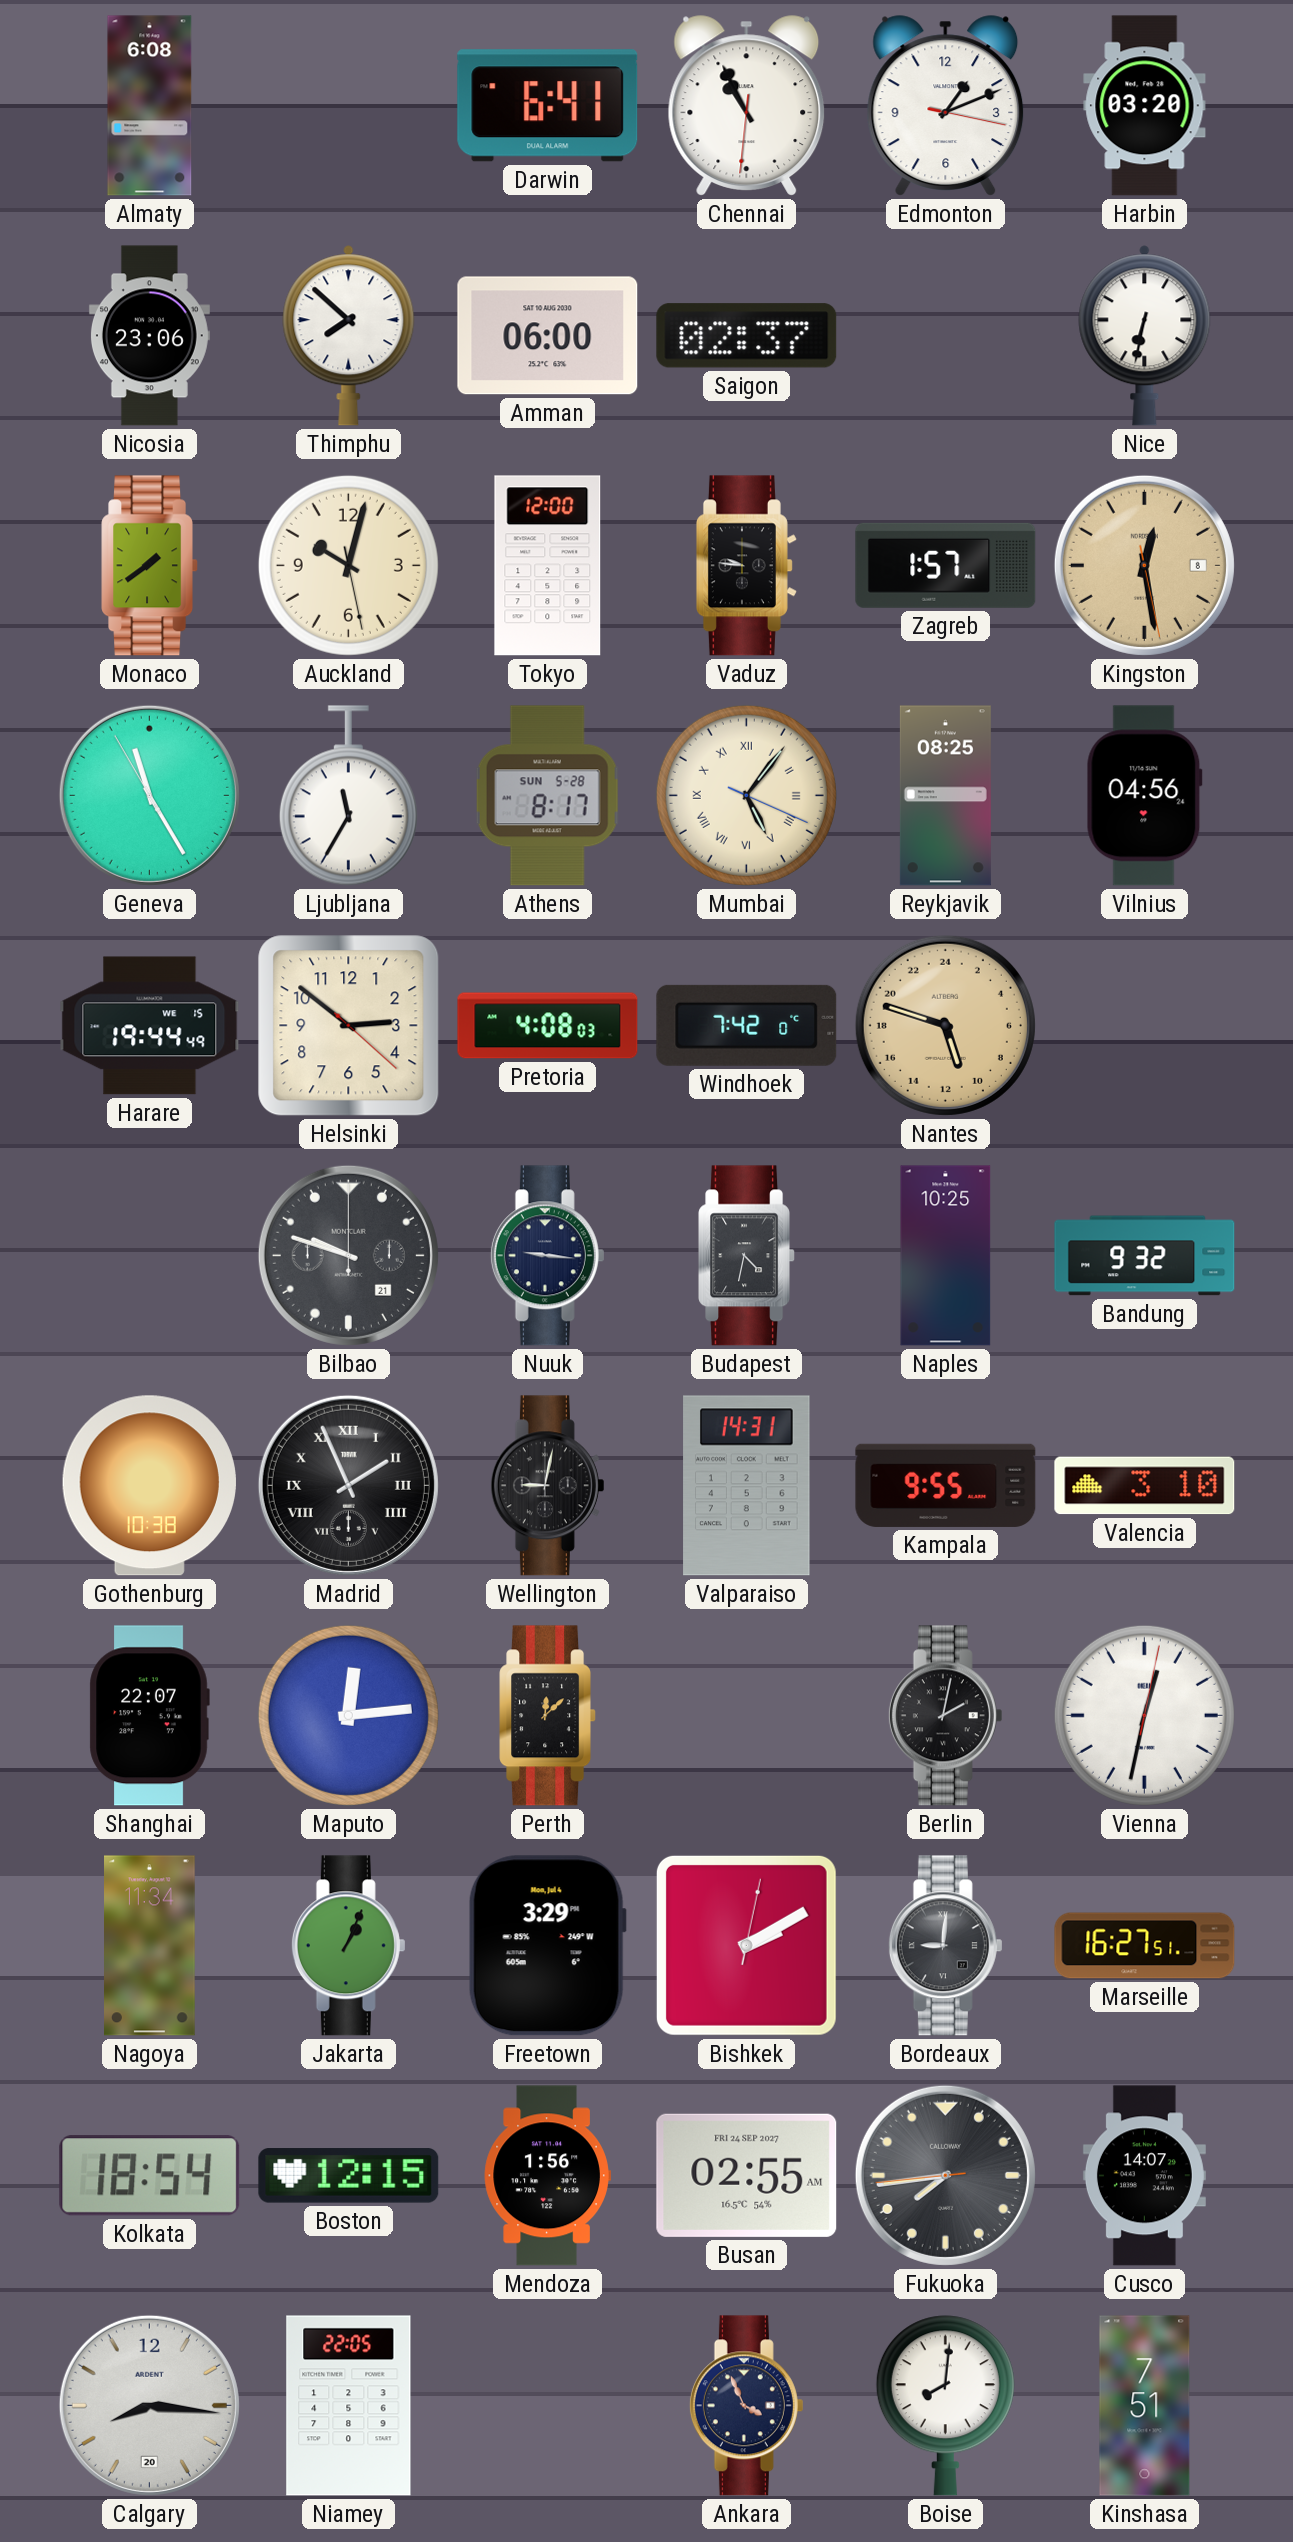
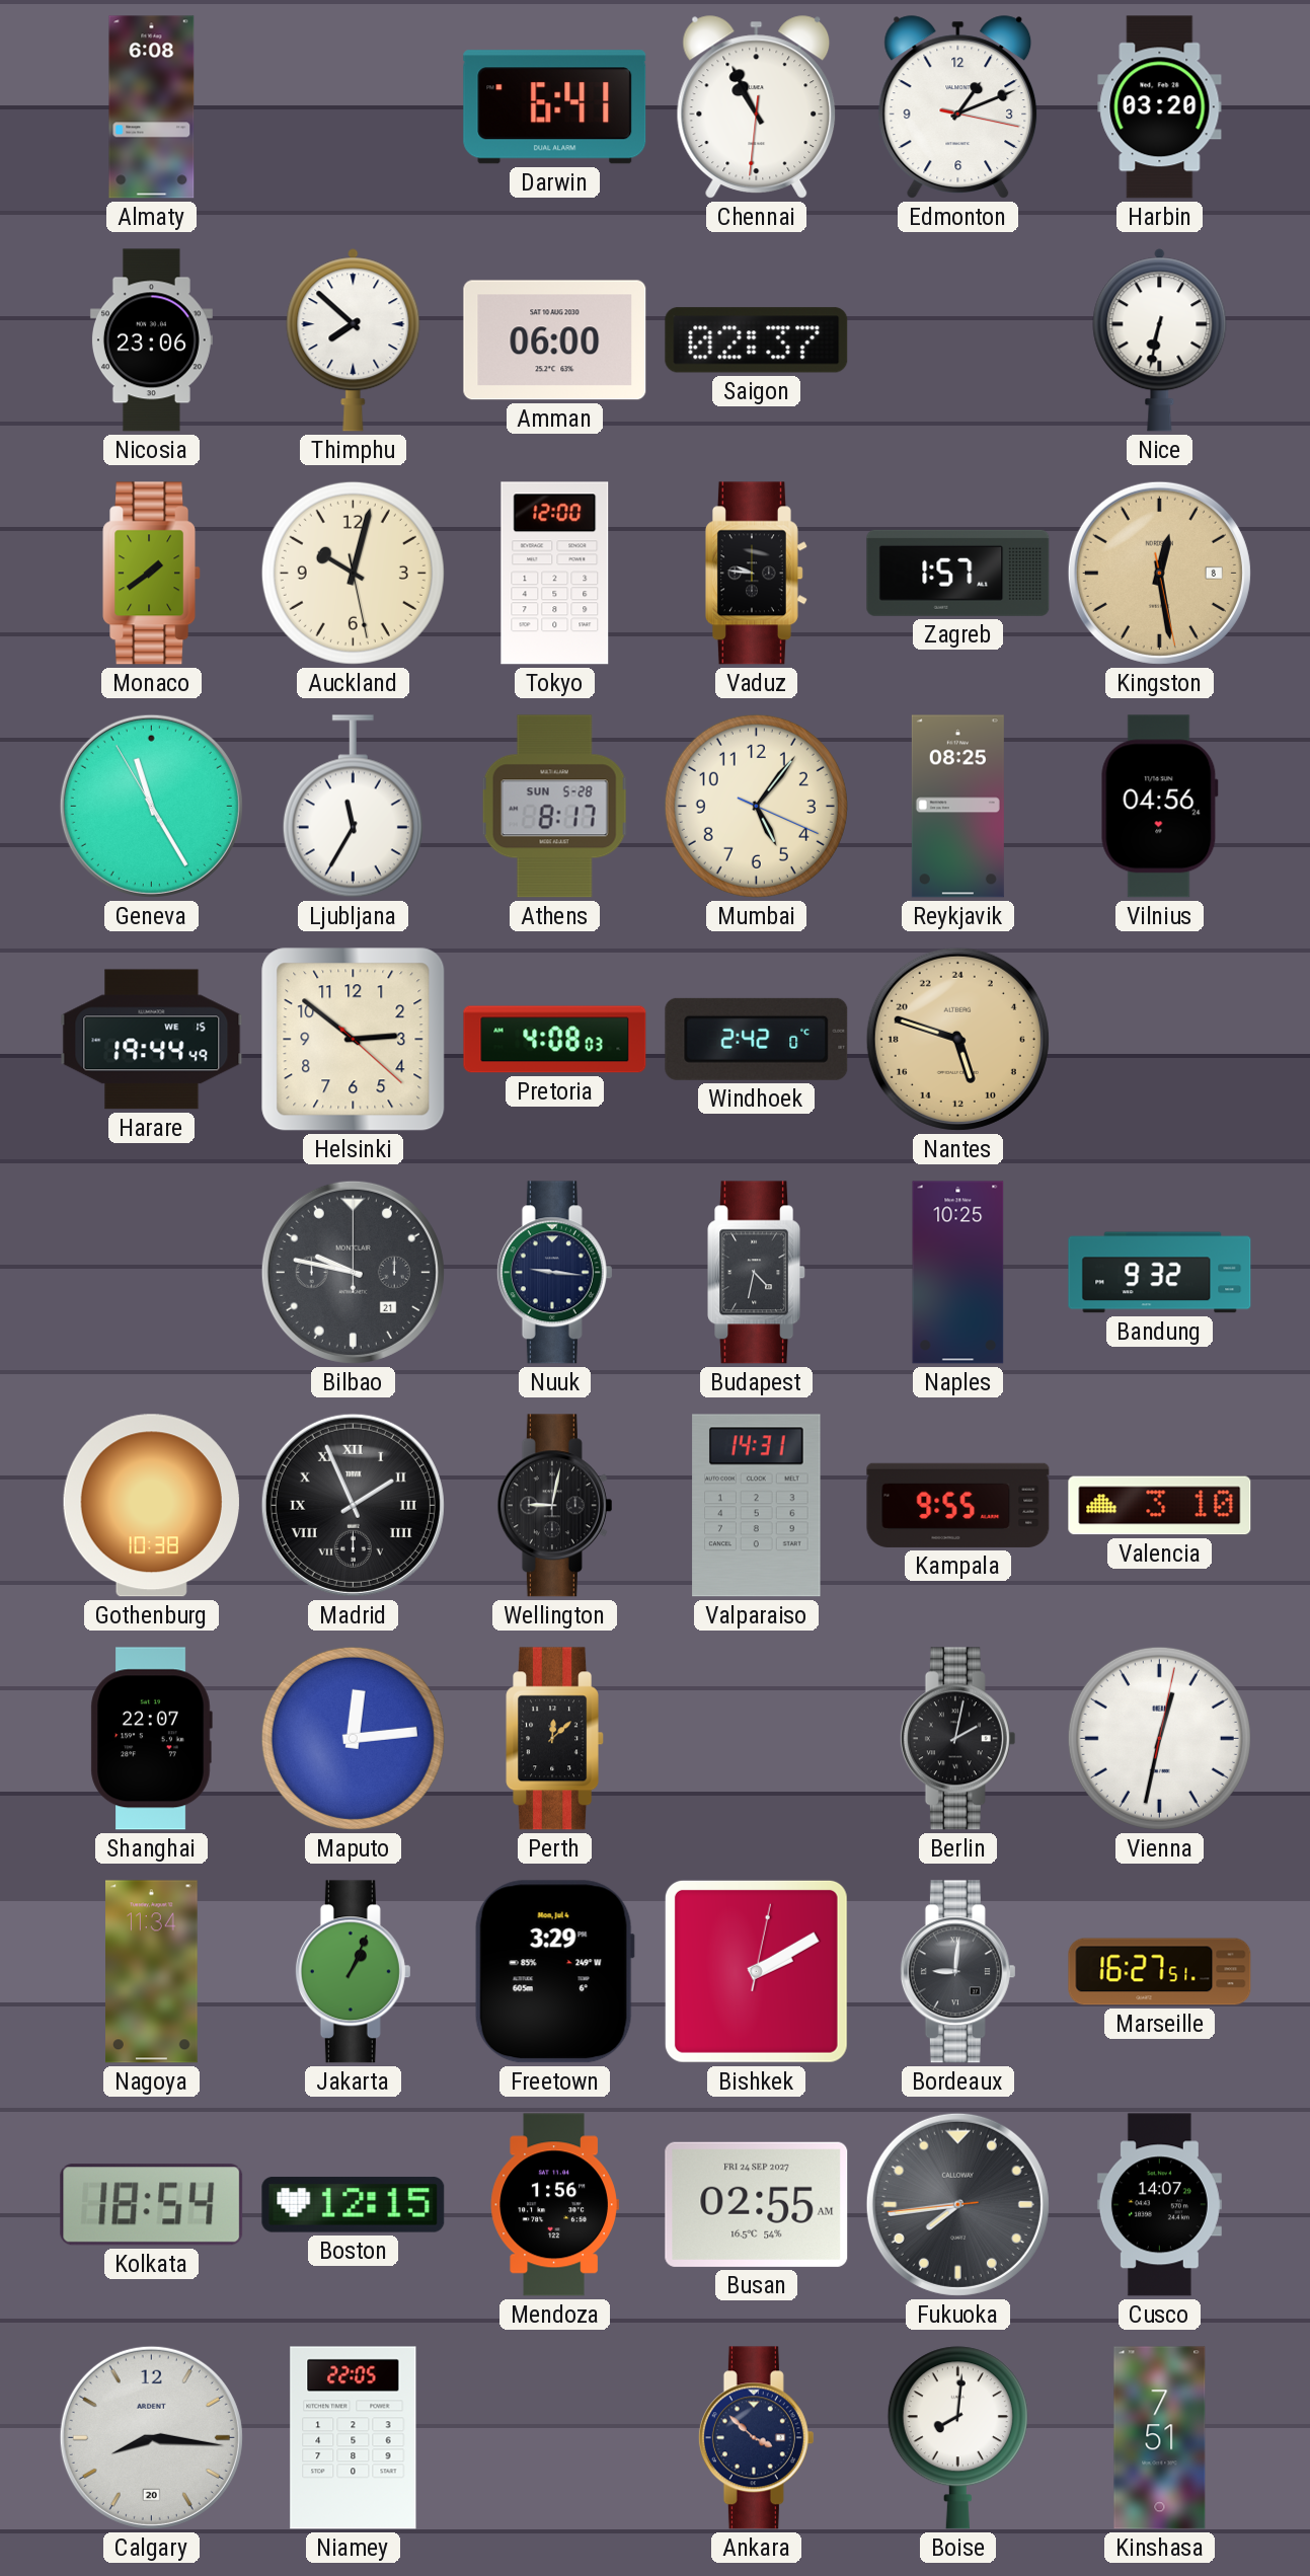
Mumbai numerals: Roman -> Arabic
Windhoek: 7:42 -> 2:42
Bilbao: 9:48 -> 9:47
Ankara: 3:56 -> 3:52
